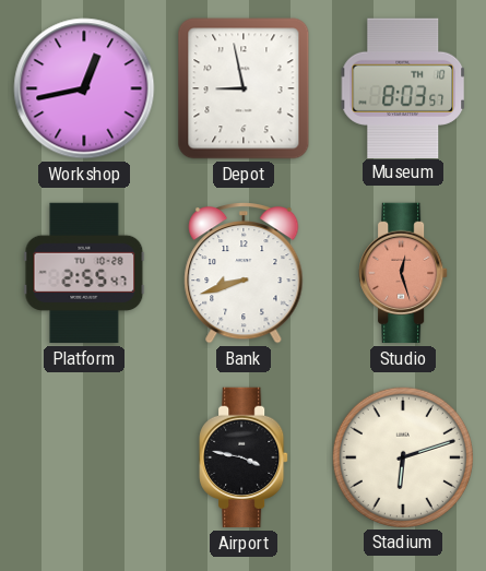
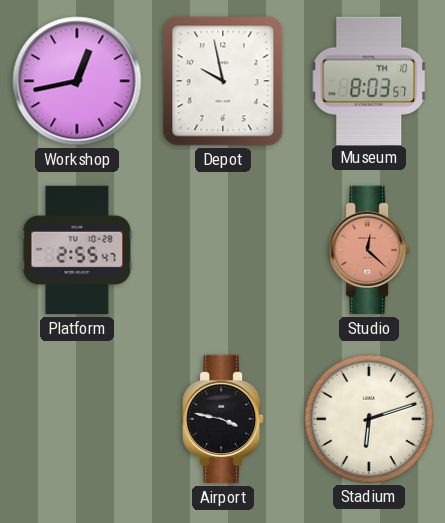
Depot: 8:58 -> 9:58
Bank: 8:42 -> none
Studio: 12:27 -> 12:22
